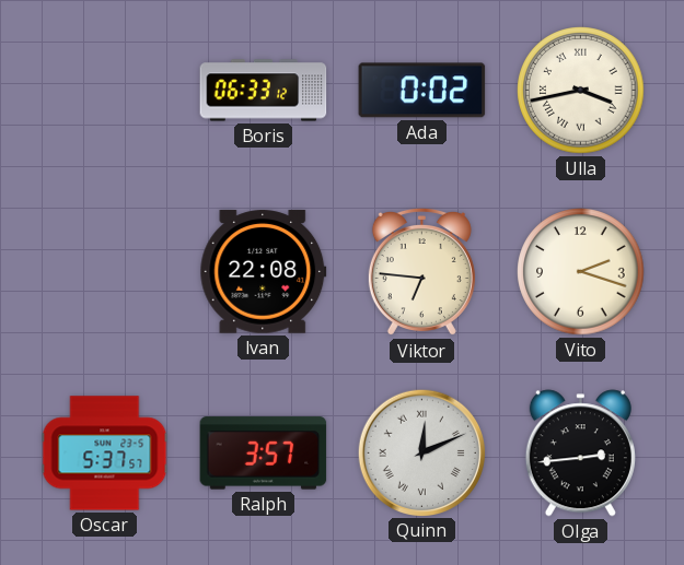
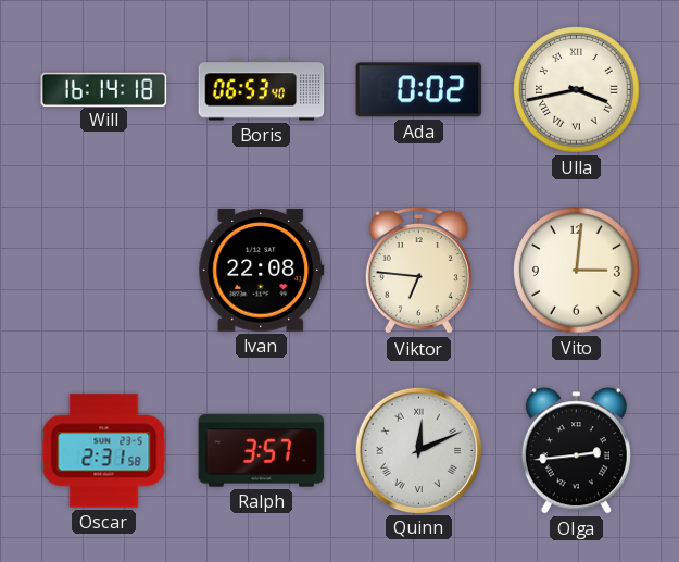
Will: none -> 16:14
Boris: 06:33 -> 06:53
Vito: 2:18 -> 3:01
Oscar: 5:37 -> 2:31
